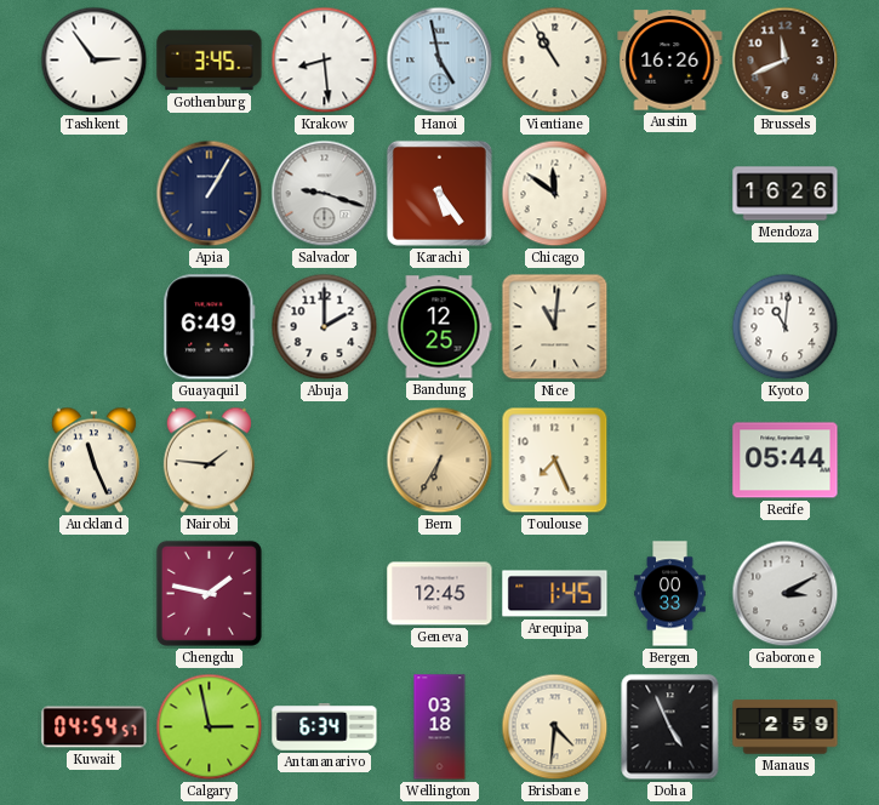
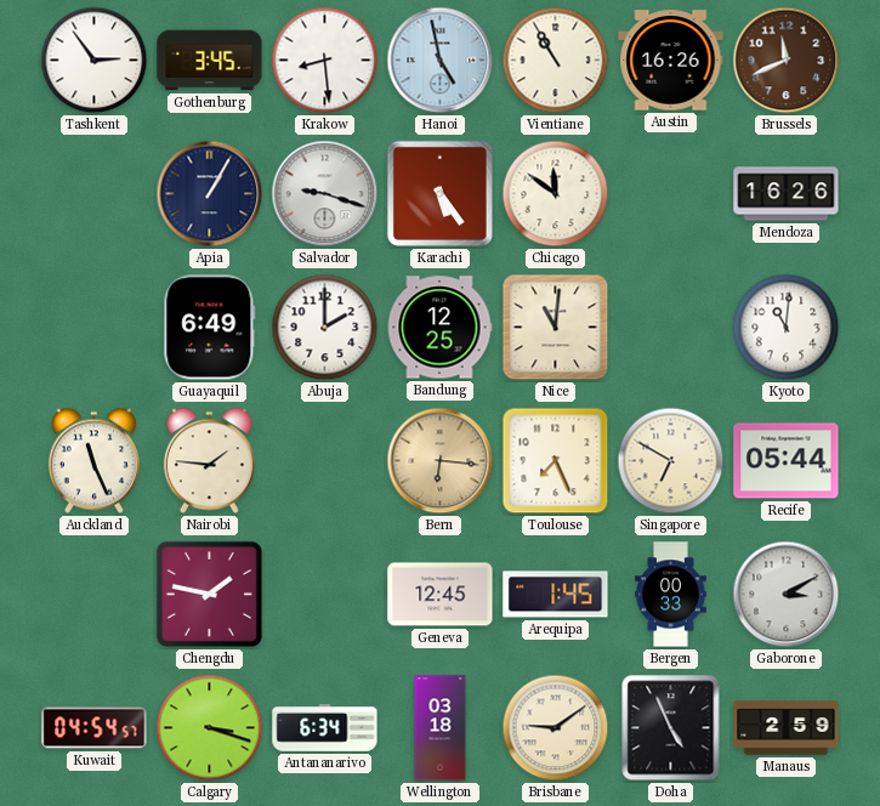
Bern: 6:35 -> 6:16
Singapore: none -> 6:50
Calgary: 2:58 -> 3:18
Brisbane: 4:31 -> 9:09
